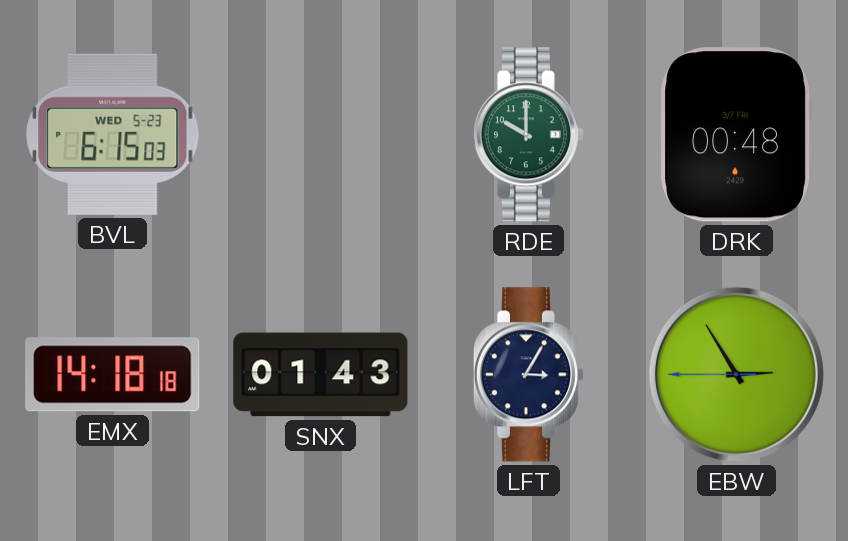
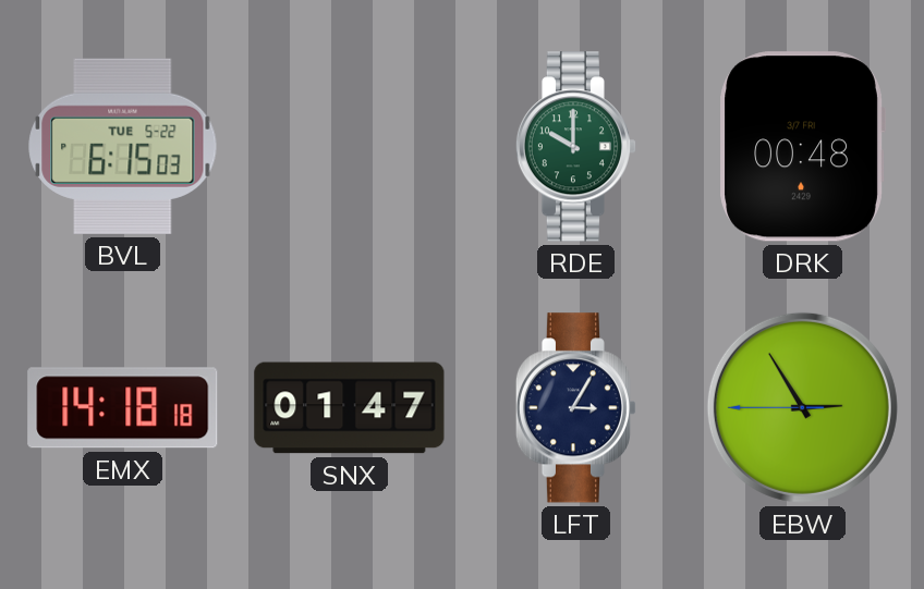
BVL date: WED 5-23 -> TUE 5-22
SNX: 01:43 -> 01:47
